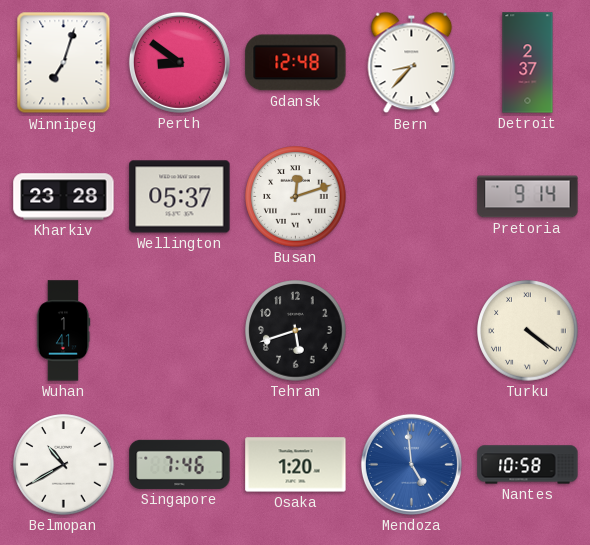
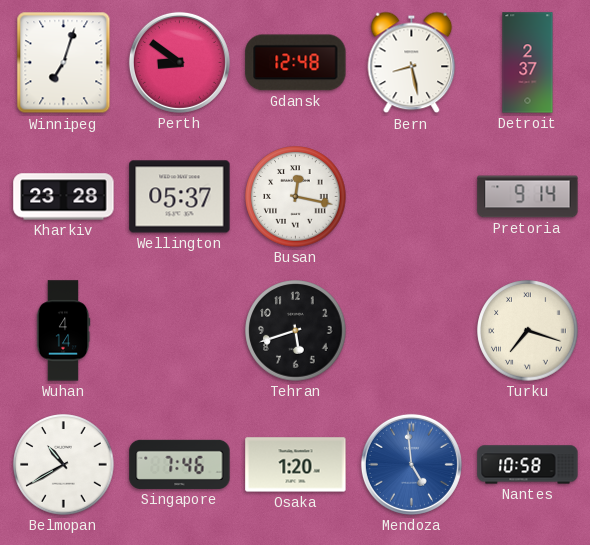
Bern: 8:37 -> 8:28
Busan: 12:12 -> 12:17
Wuhan: 1:41 -> 4:14
Turku: 4:21 -> 7:18
